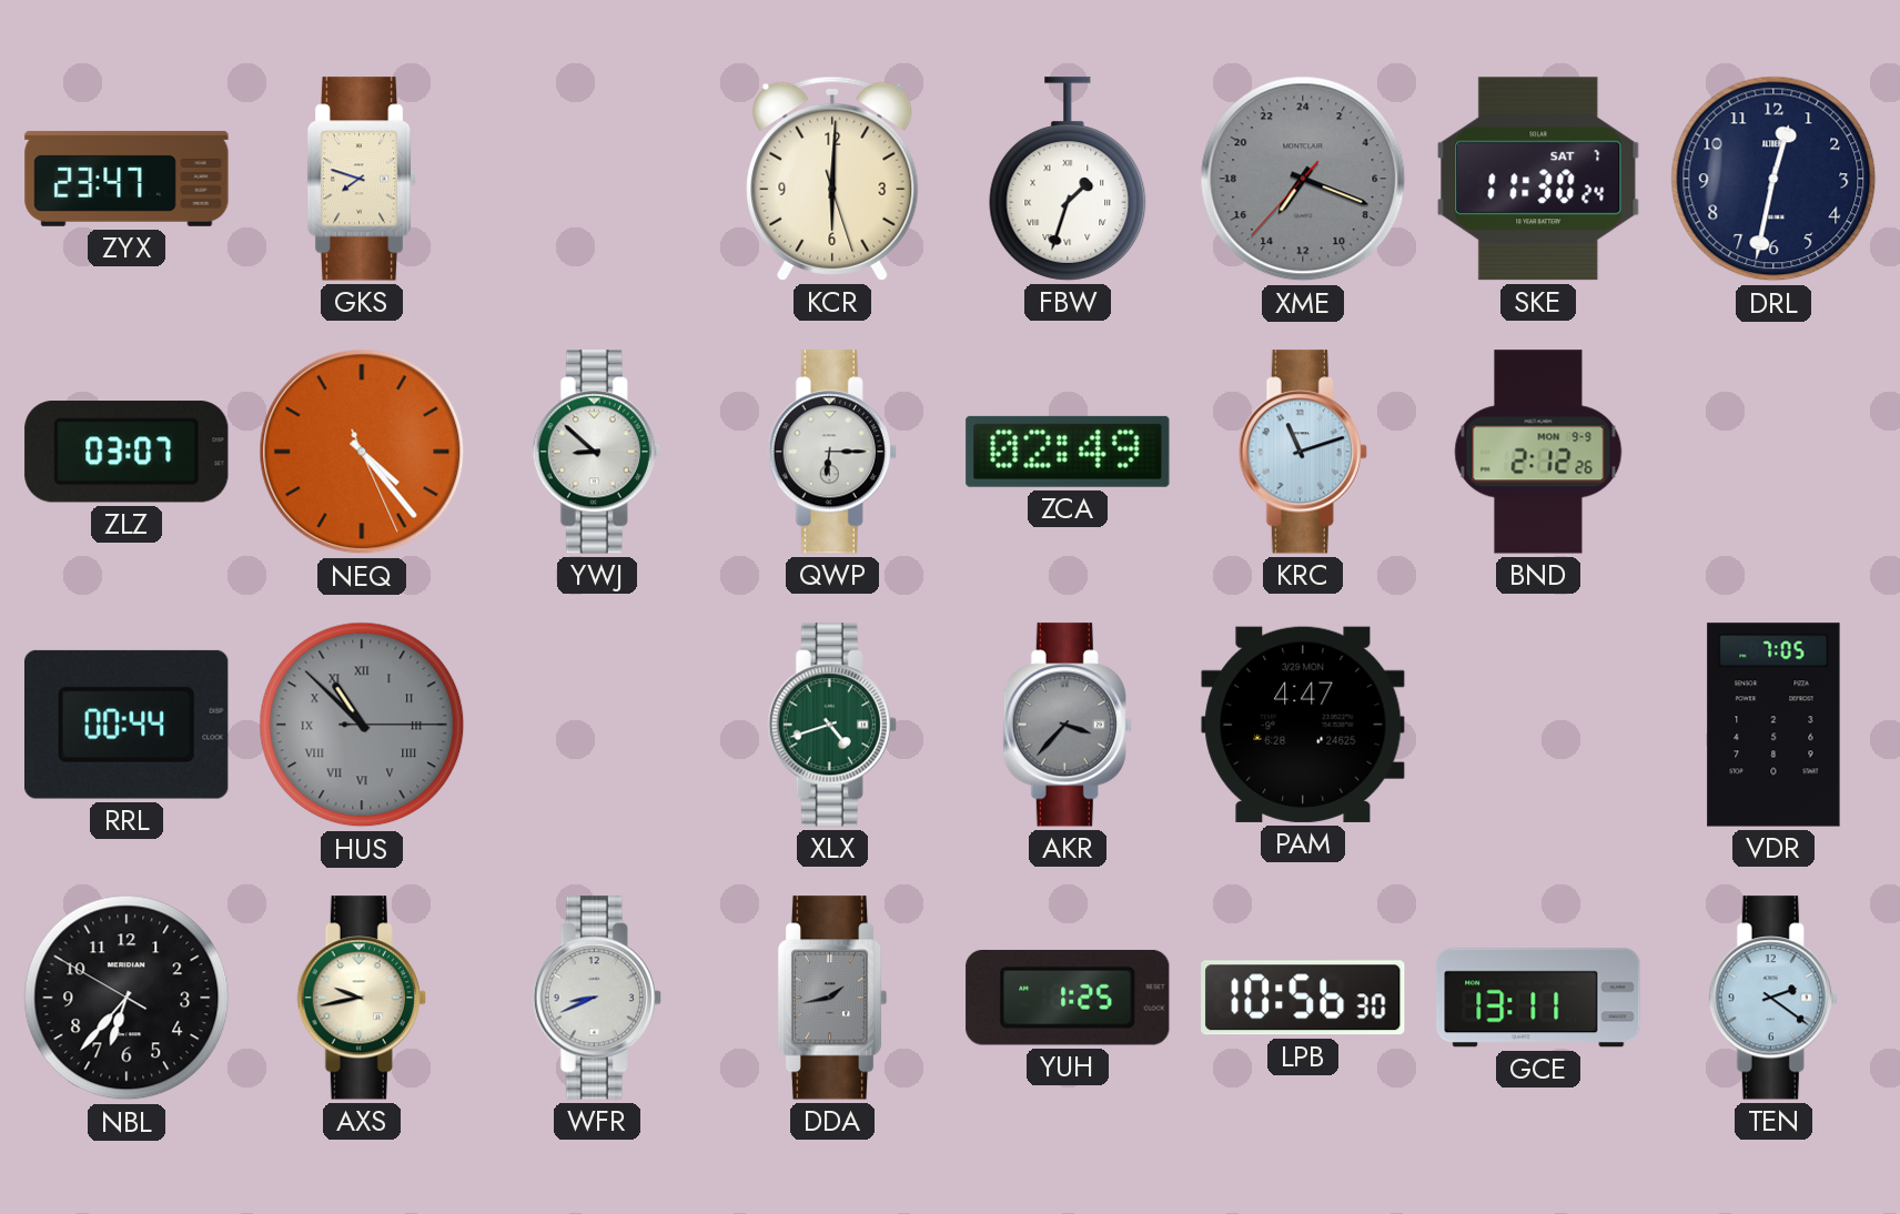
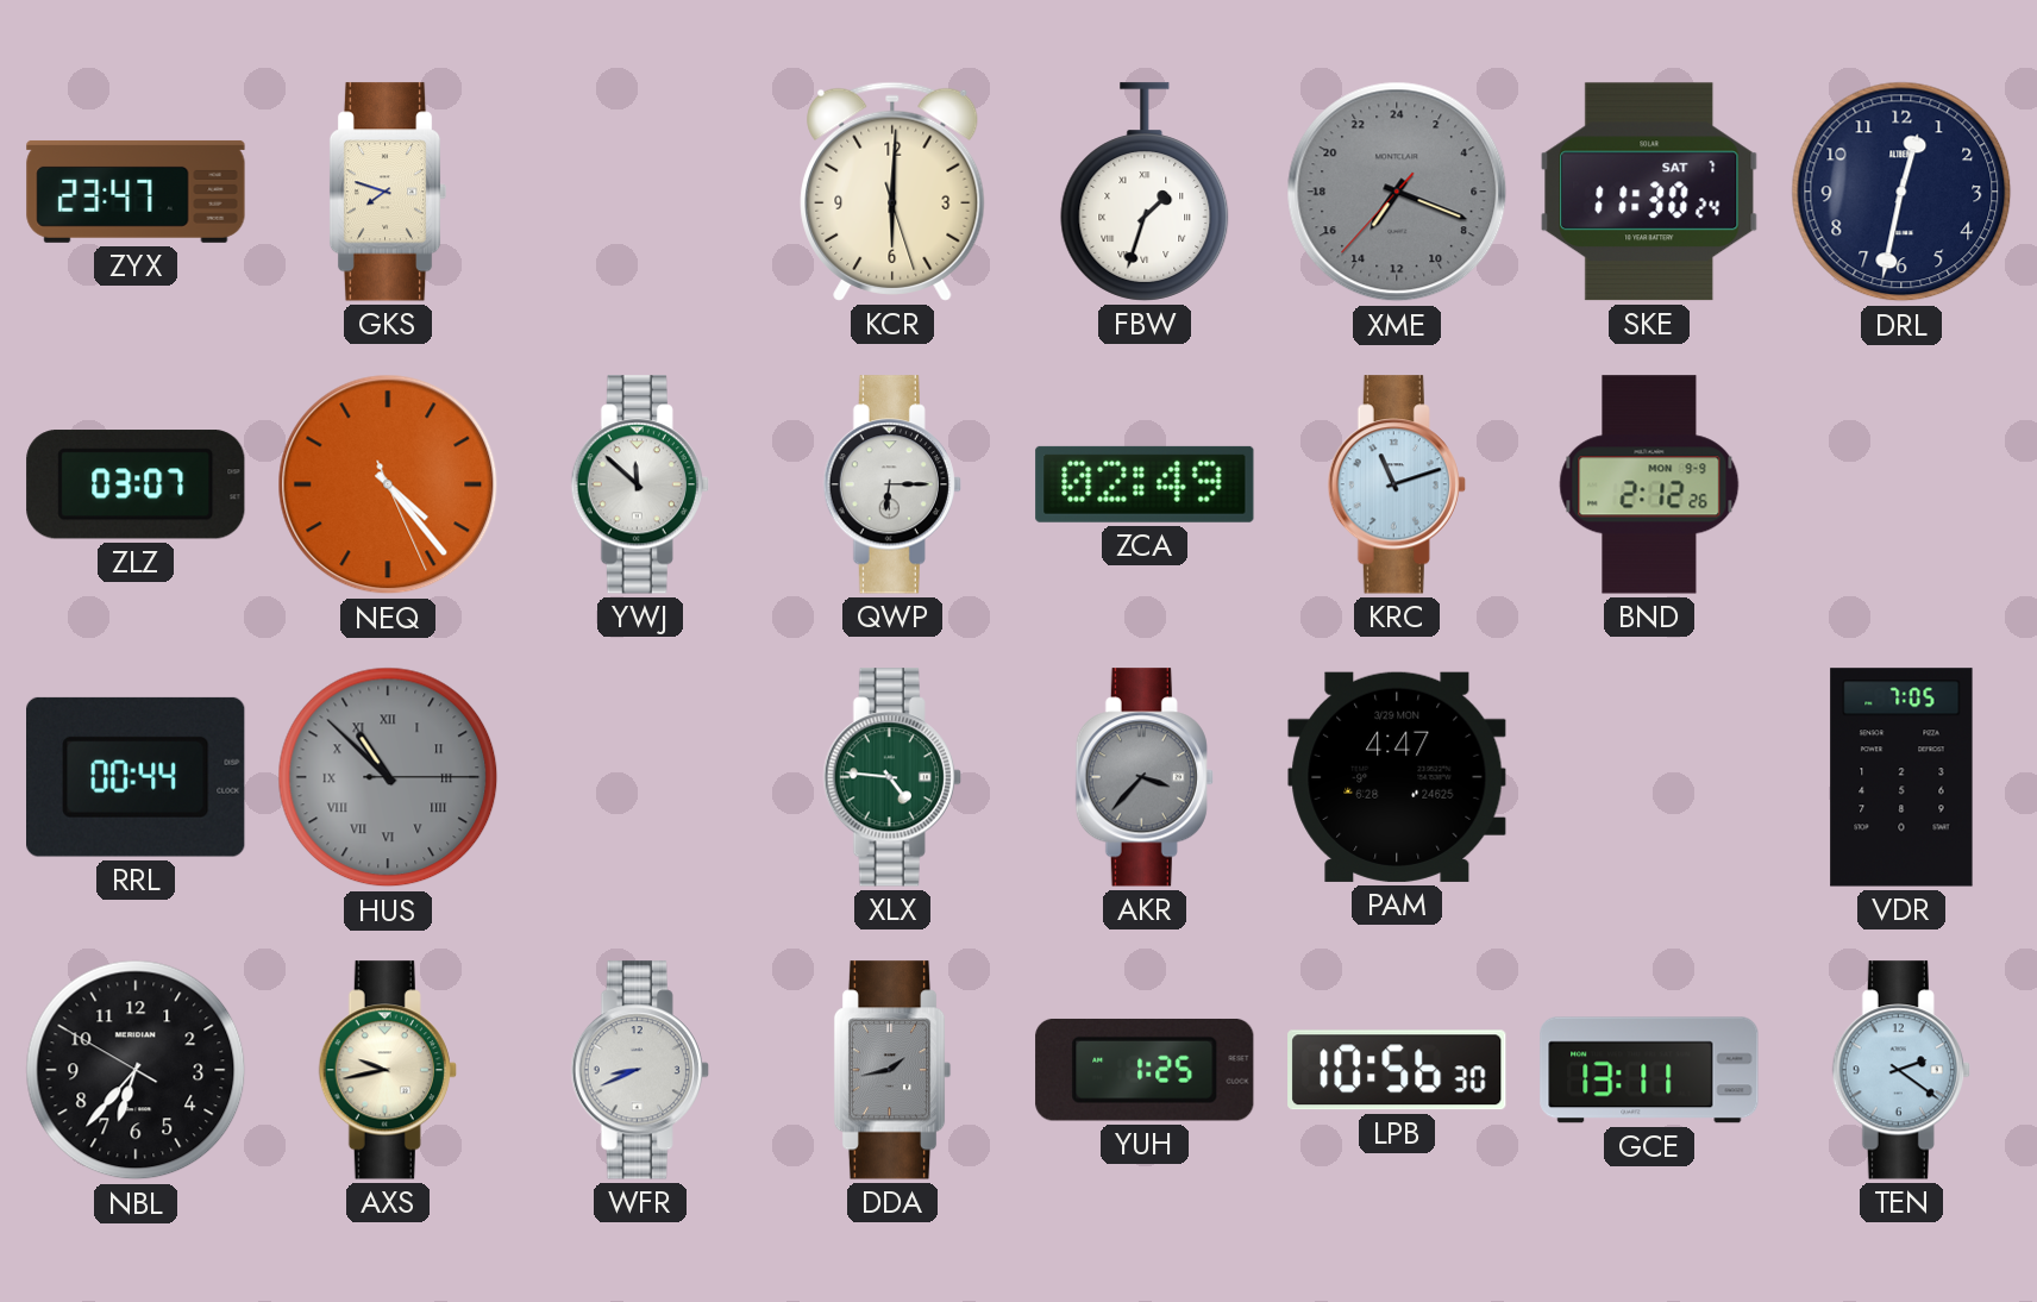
YWJ: 8:52 -> 11:52
XLX: 4:42 -> 4:46
